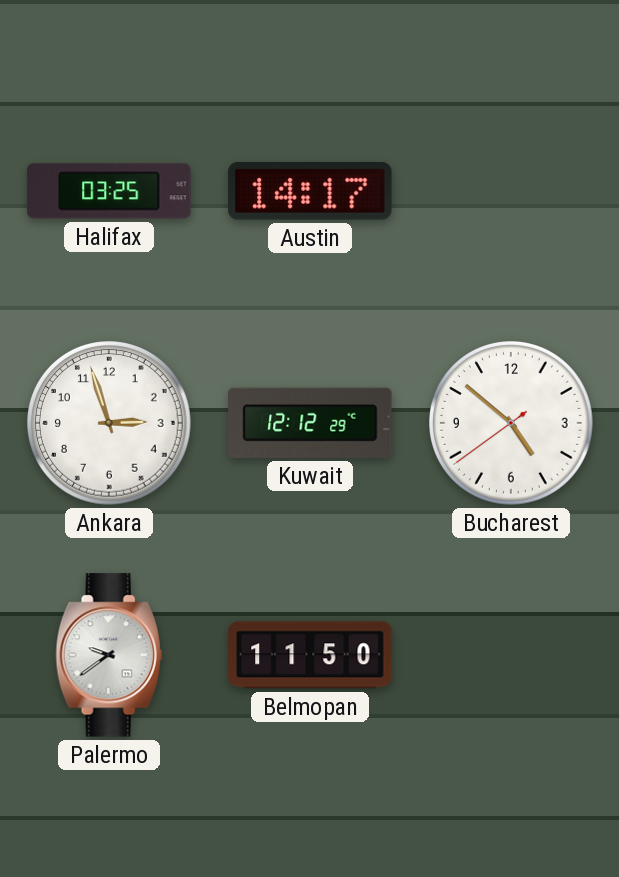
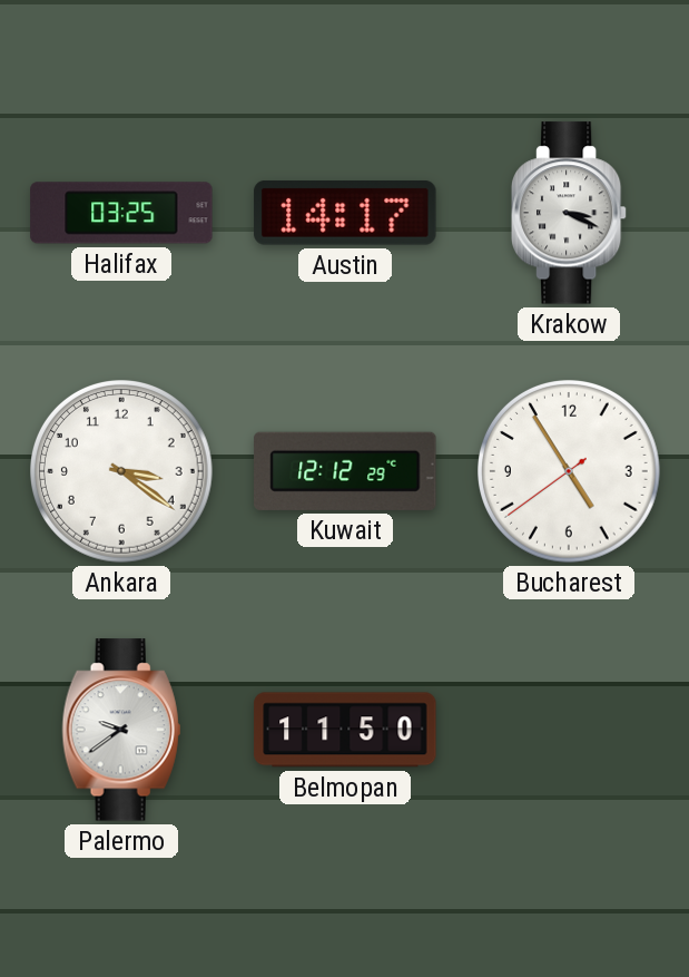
Krakow: none -> 3:19
Ankara: 2:57 -> 3:21
Bucharest: 4:51 -> 4:54
